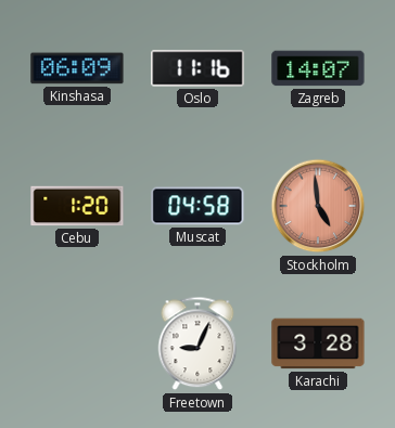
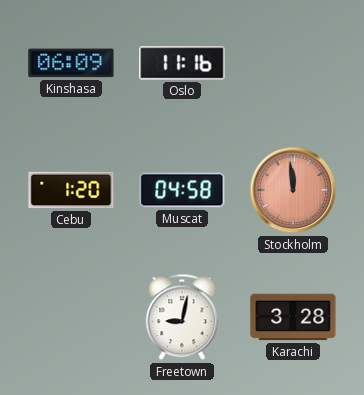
Zagreb: 14:07 -> none
Stockholm: 4:59 -> 11:59
Freetown: 9:04 -> 9:02
